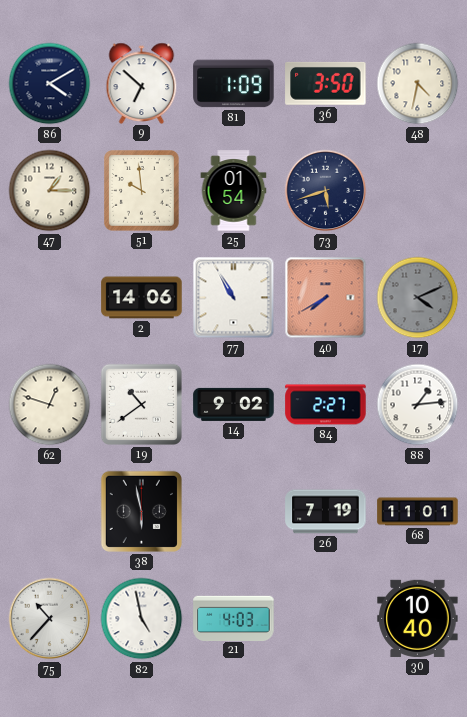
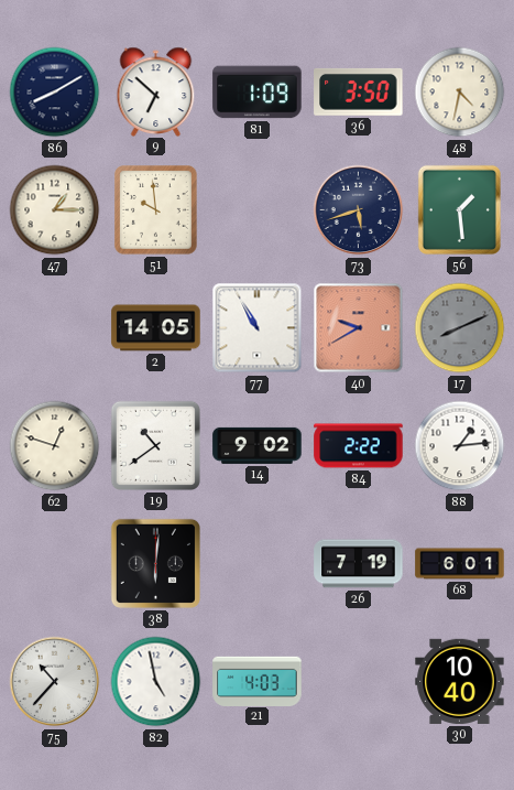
86: 4:10 -> 8:10
25: 01:54 -> none
56: none -> 1:29
2: 14:06 -> 14:05
40: 7:40 -> 9:40
17: 4:11 -> 8:11
84: 2:27 -> 2:22
38: 5:58 -> 6:01
68: 11:01 -> 6:01
